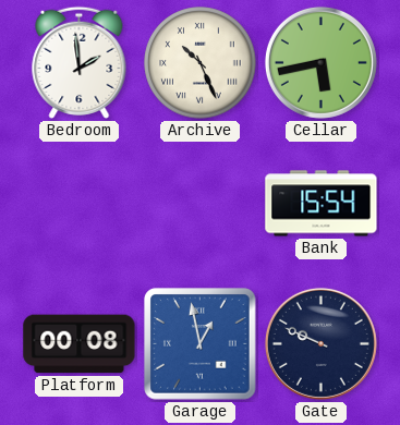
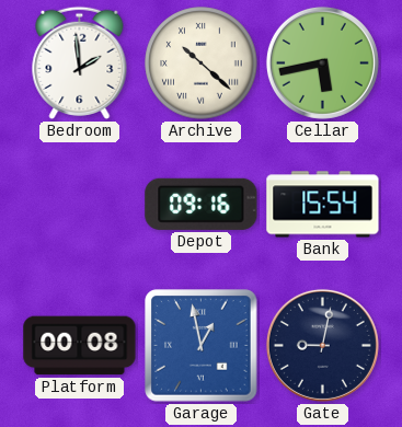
Archive: 10:26 -> 10:22
Depot: none -> 09:16
Gate: 9:49 -> 9:02
